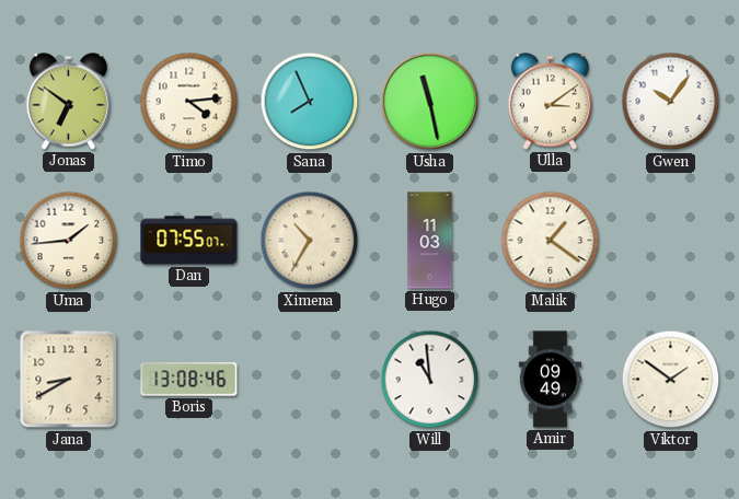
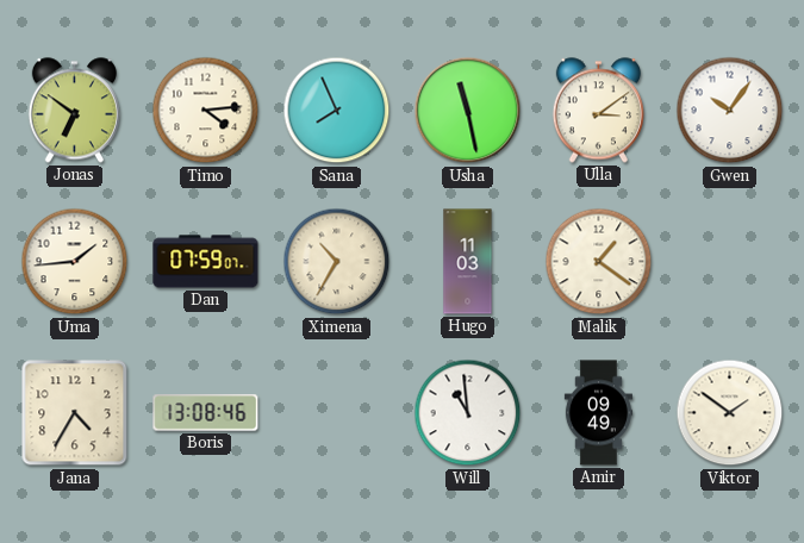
Dan: 07:55 -> 07:59
Jana: 8:40 -> 4:35
